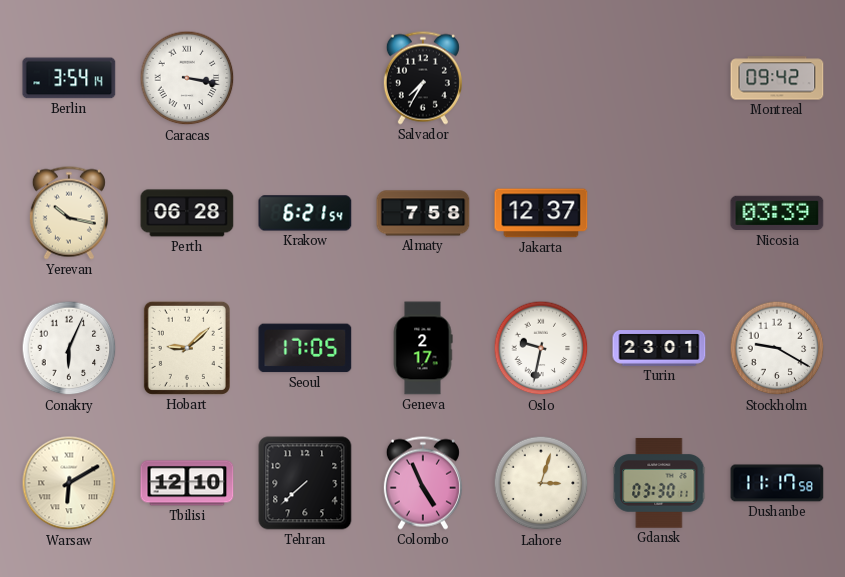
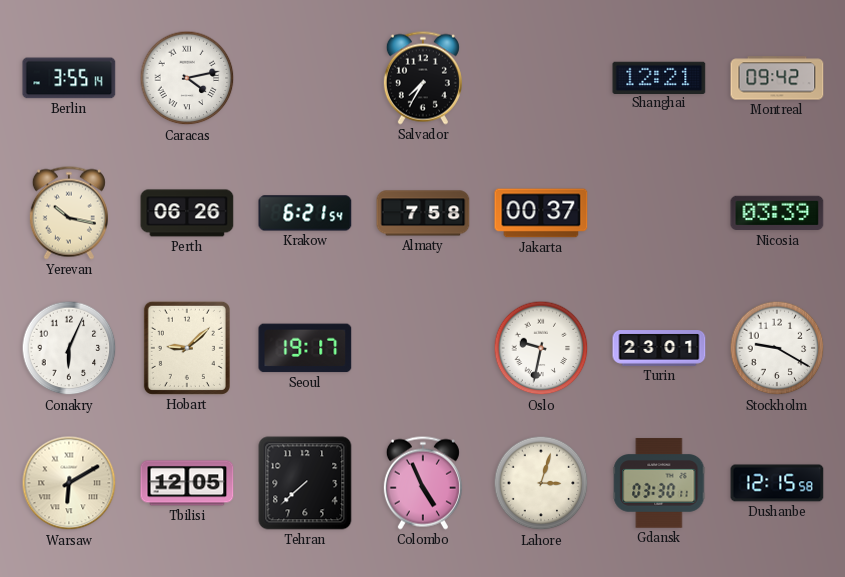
Berlin: 3:54 -> 3:55
Caracas: 3:17 -> 4:13
Shanghai: none -> 12:21
Perth: 06:28 -> 06:26
Jakarta: 12:37 -> 00:37
Seoul: 17:05 -> 19:17
Geneva: 2:17 -> none
Tbilisi: 12:10 -> 12:05
Dushanbe: 11:17 -> 12:15
